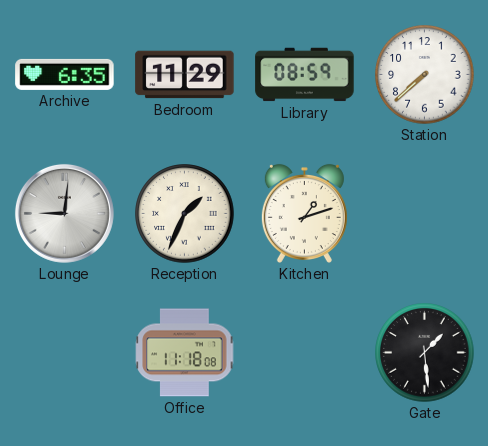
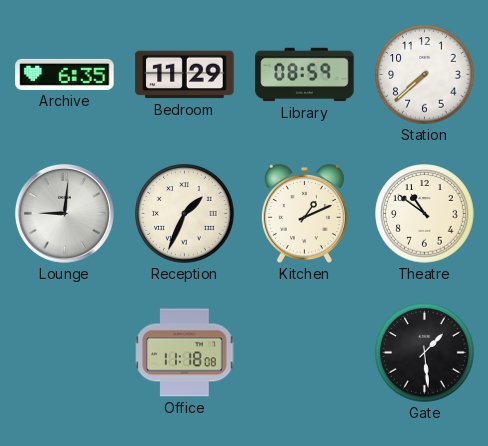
Kitchen: 1:12 -> 1:11
Theatre: none -> 10:51
